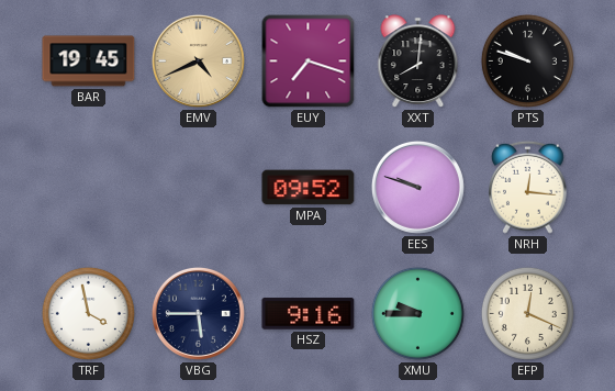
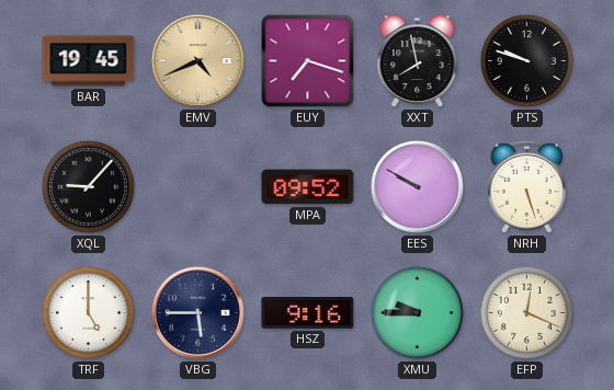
XXT: 8:01 -> 7:58
XQL: none -> 9:07
EES: 9:48 -> 9:50
NRH: 12:16 -> 5:27
TRF: 3:58 -> 5:00
